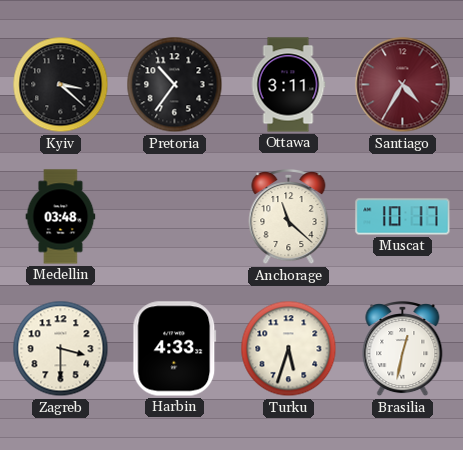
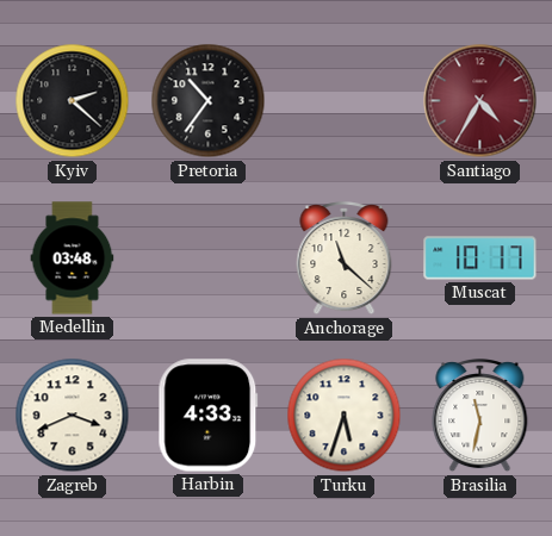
Kyiv: 3:22 -> 2:22
Ottawa: 3:11 -> none
Zagreb: 3:30 -> 3:41
Brasilia: 12:32 -> 11:32
